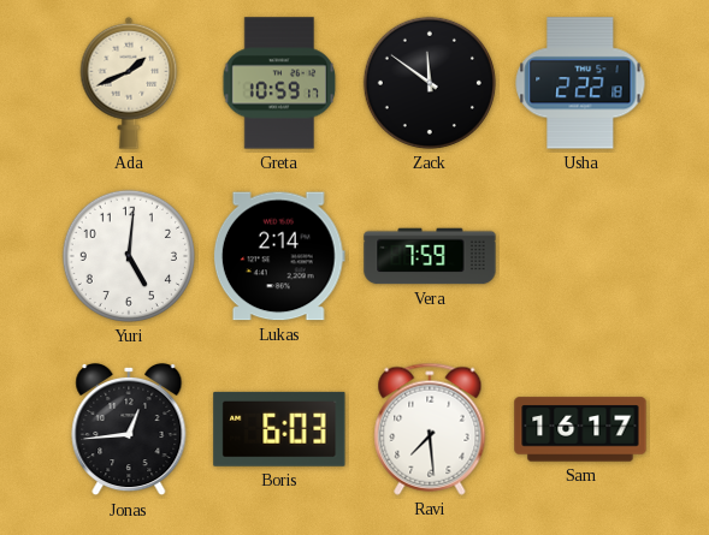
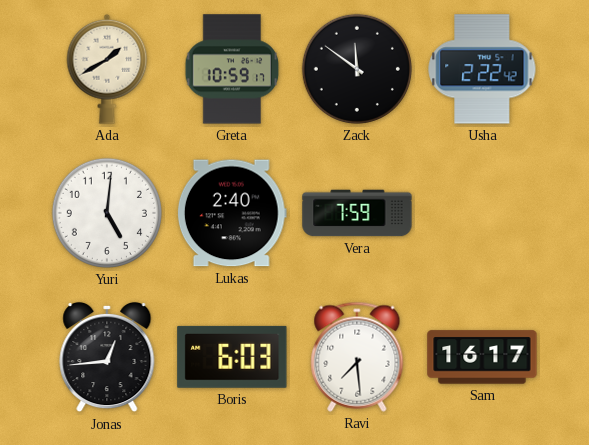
Ada: 1:41 -> 1:40
Usha: 2:22:18 -> 2:22:42
Lukas: 2:14 -> 2:40
